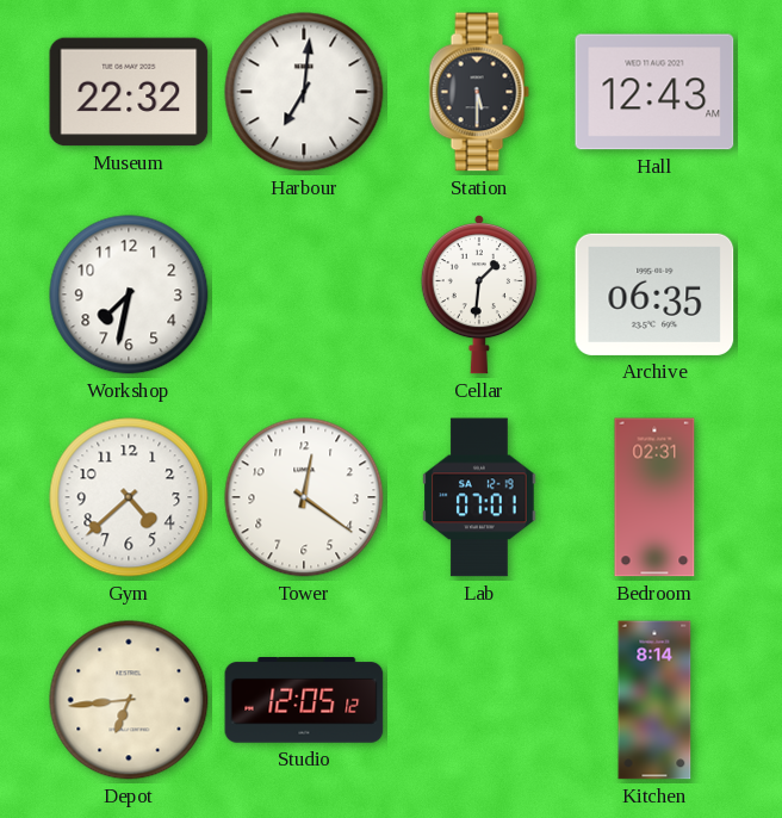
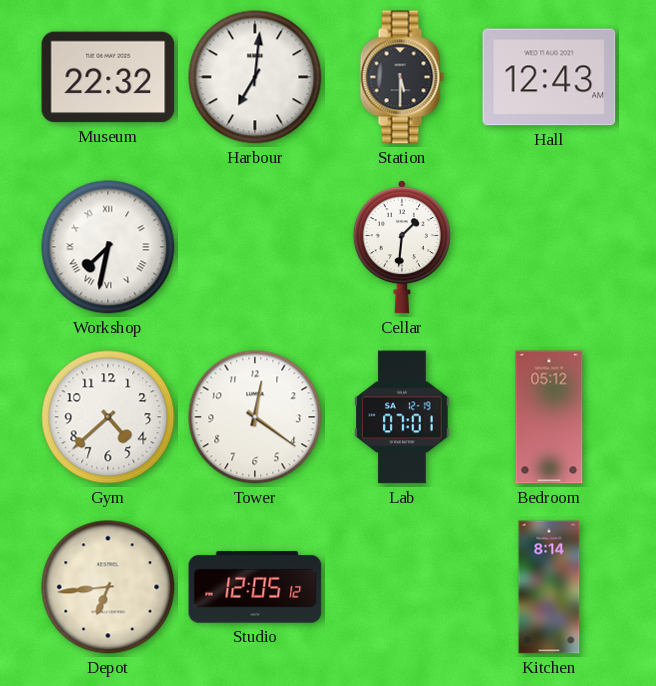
Workshop numerals: Arabic -> Roman
Archive: 06:35 -> none
Bedroom: 02:31 -> 05:12
